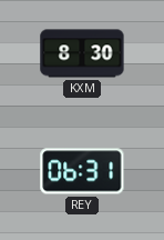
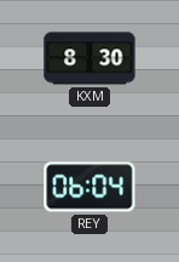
REY: 06:31 -> 06:04
